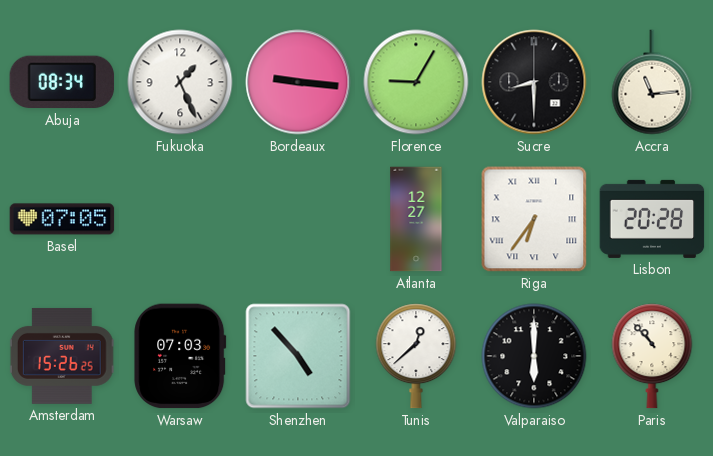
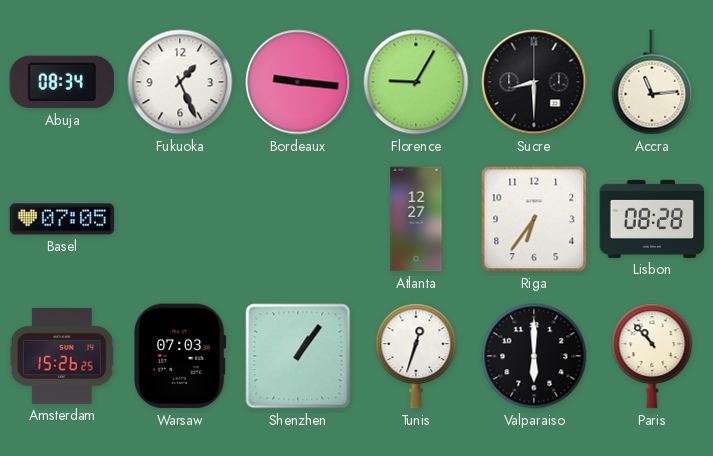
Riga numerals: Roman -> Arabic
Lisbon: 20:28 -> 08:28
Shenzhen: 4:53 -> 1:06
Tunis: 12:38 -> 12:33
